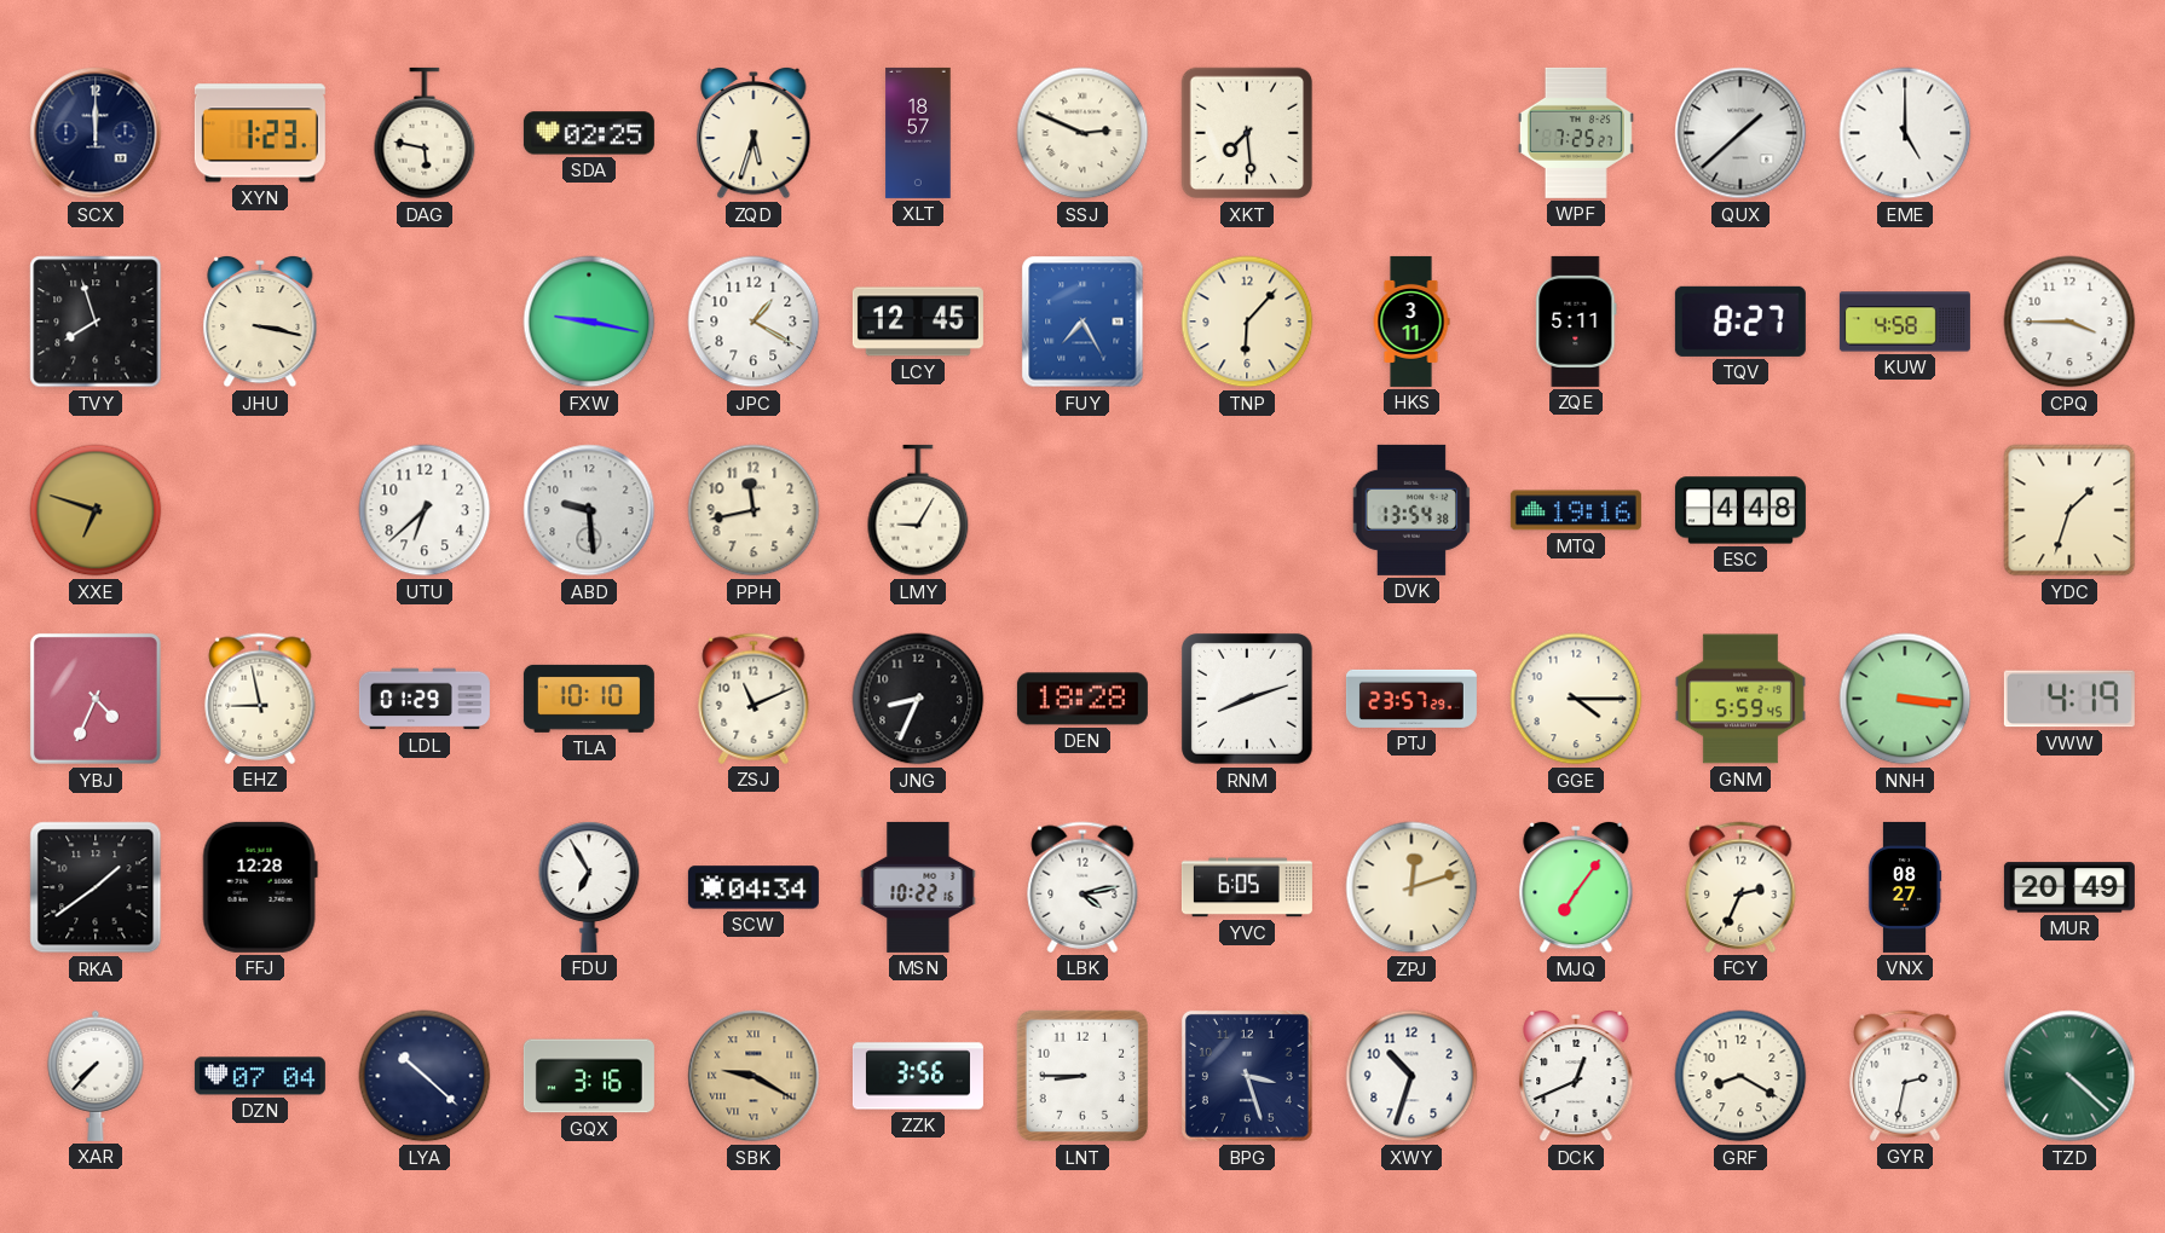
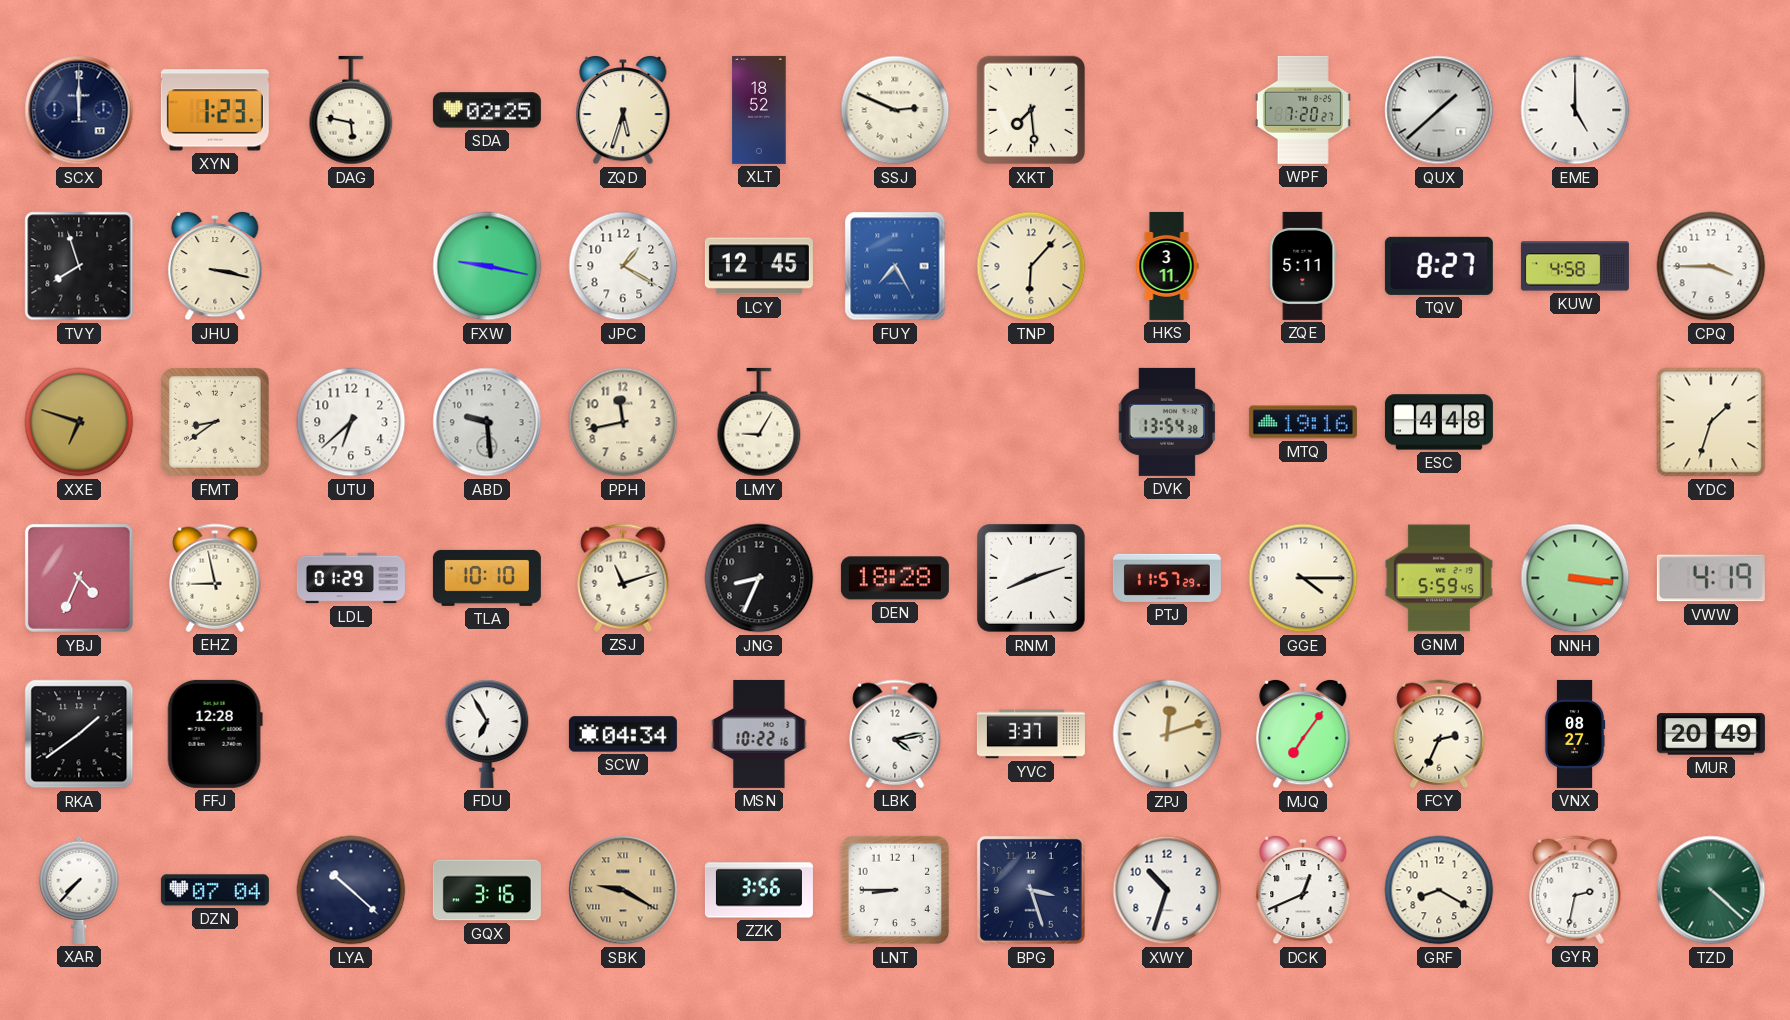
XLT: 18:57 -> 18:52
WPF: 7:25 -> 7:20
FMT: none -> 8:39
ZSJ: 11:11 -> 11:12
PTJ: 23:57 -> 11:57
YVC: 6:05 -> 3:37
